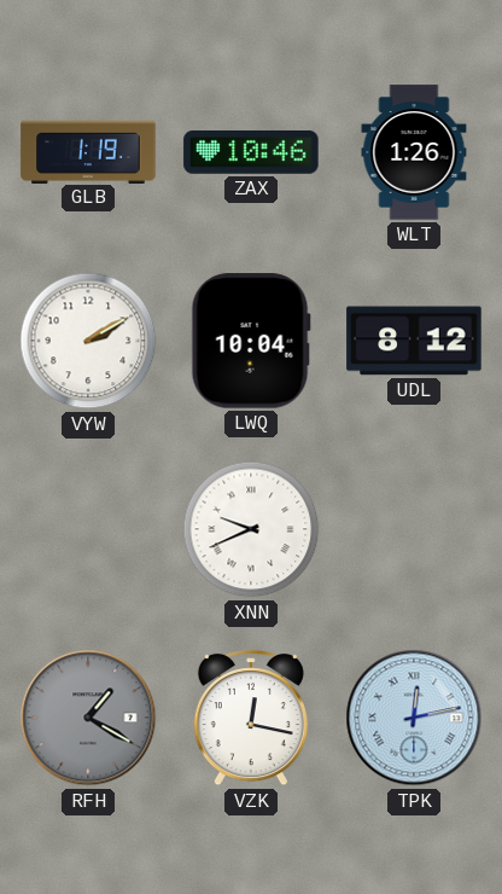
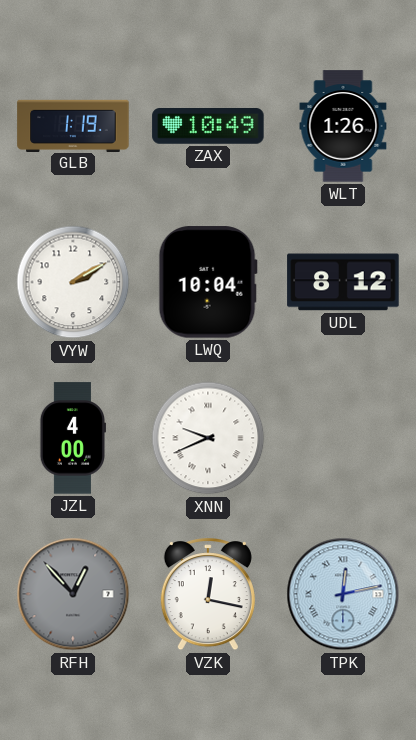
ZAX: 10:46 -> 10:49
JZL: none -> 4:00
RFH: 1:20 -> 12:53
